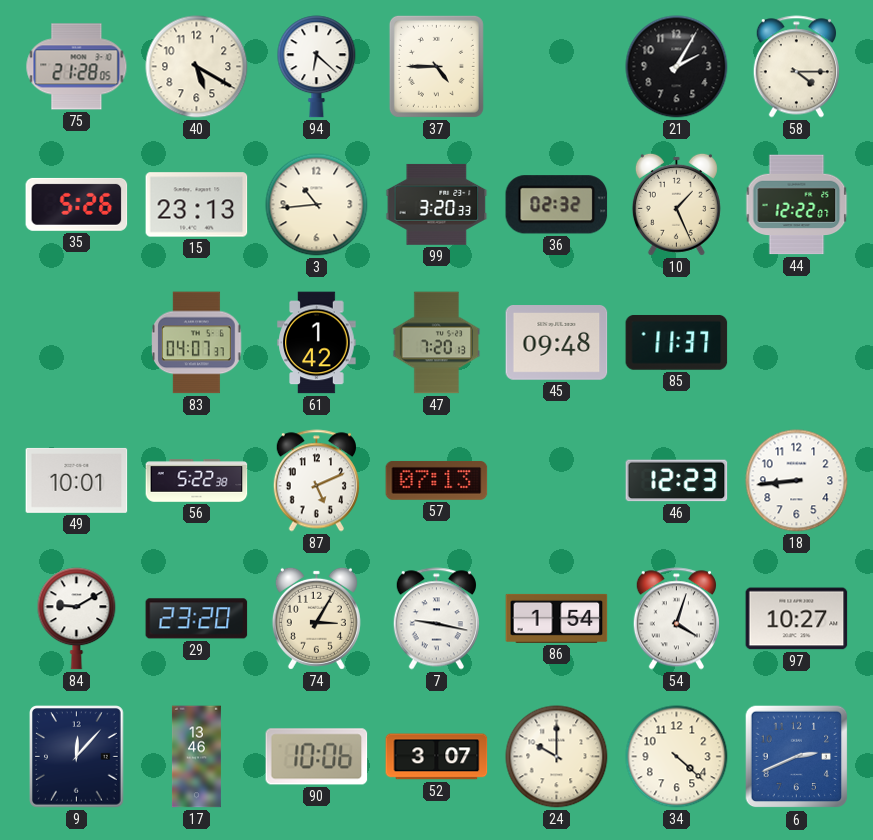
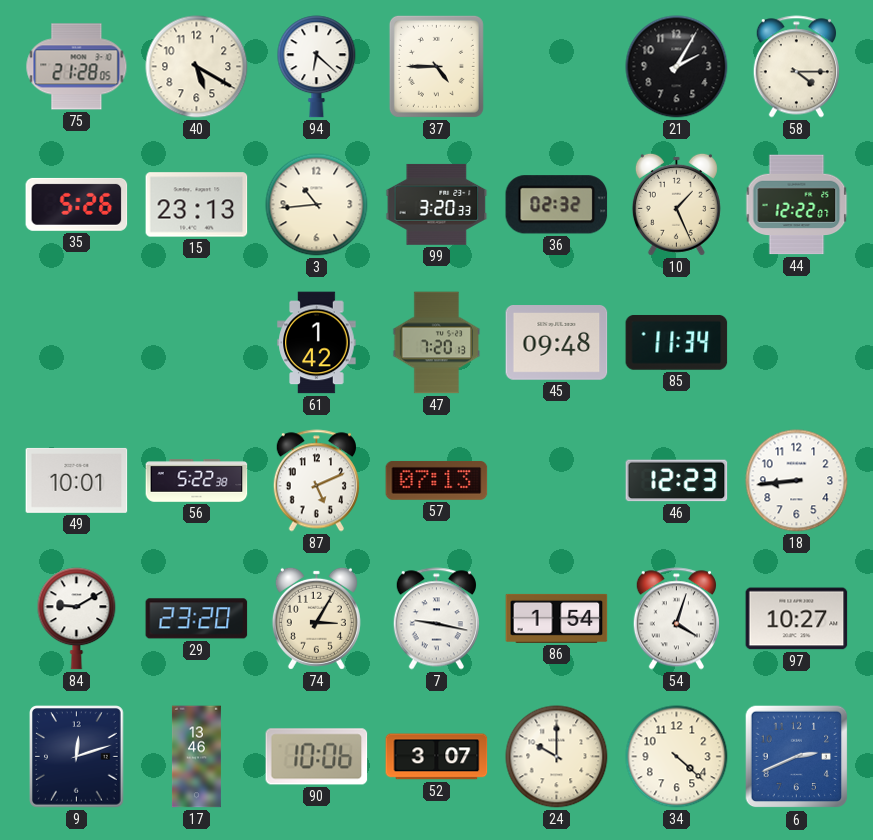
83: 04:07 -> none
85: 11:37 -> 11:34
9: 12:07 -> 12:12
